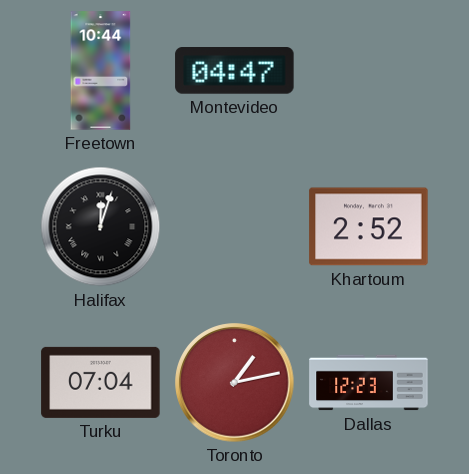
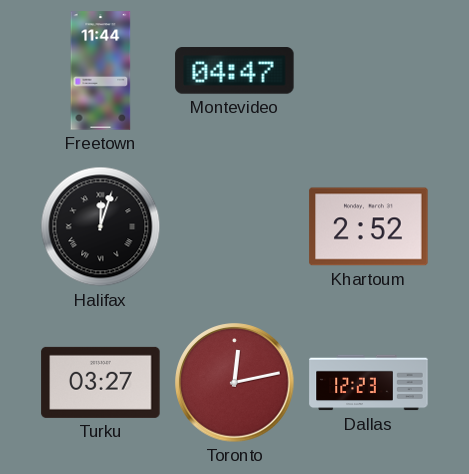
Freetown: 10:44 -> 11:44
Turku: 07:04 -> 03:27
Toronto: 1:13 -> 12:13
